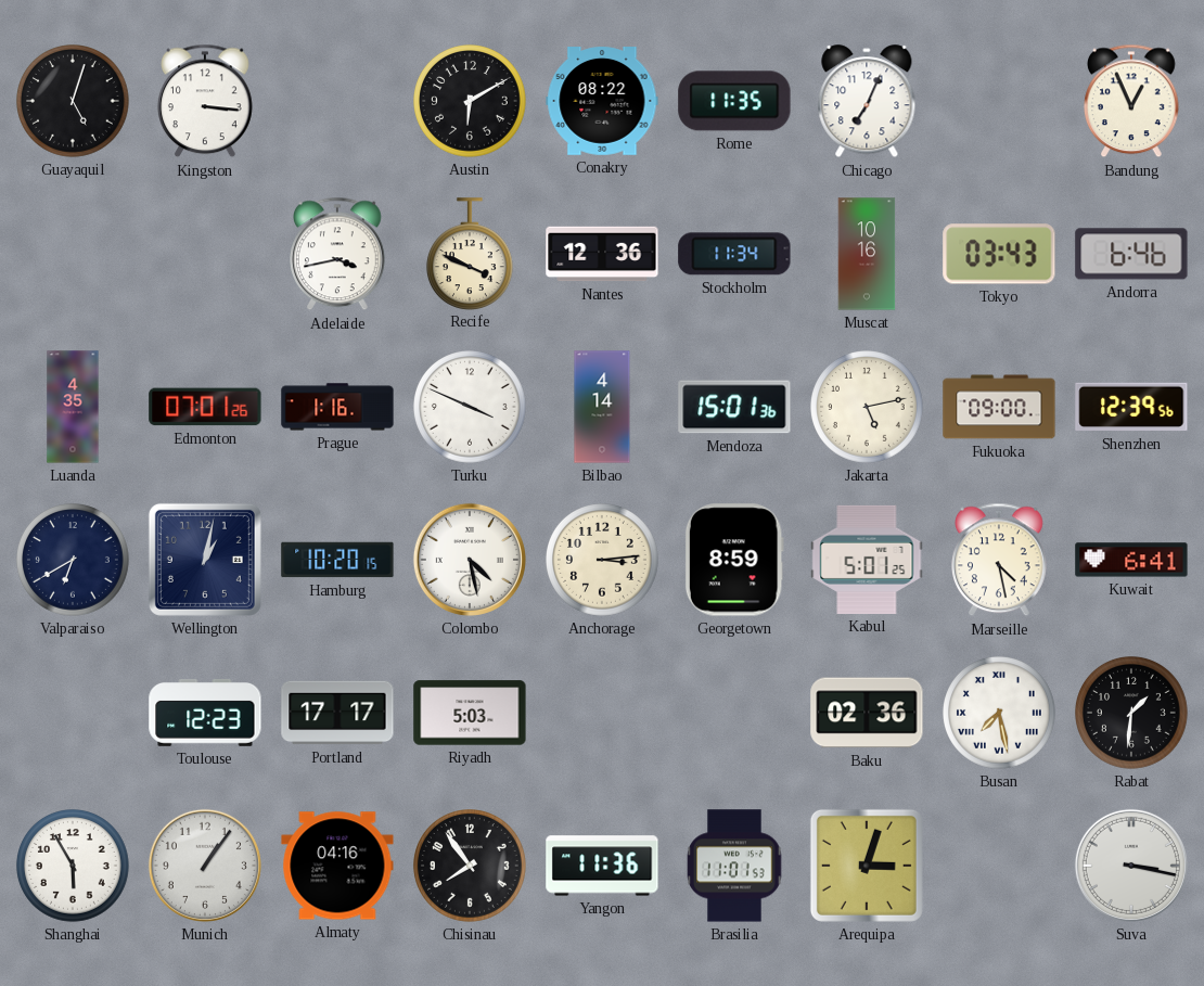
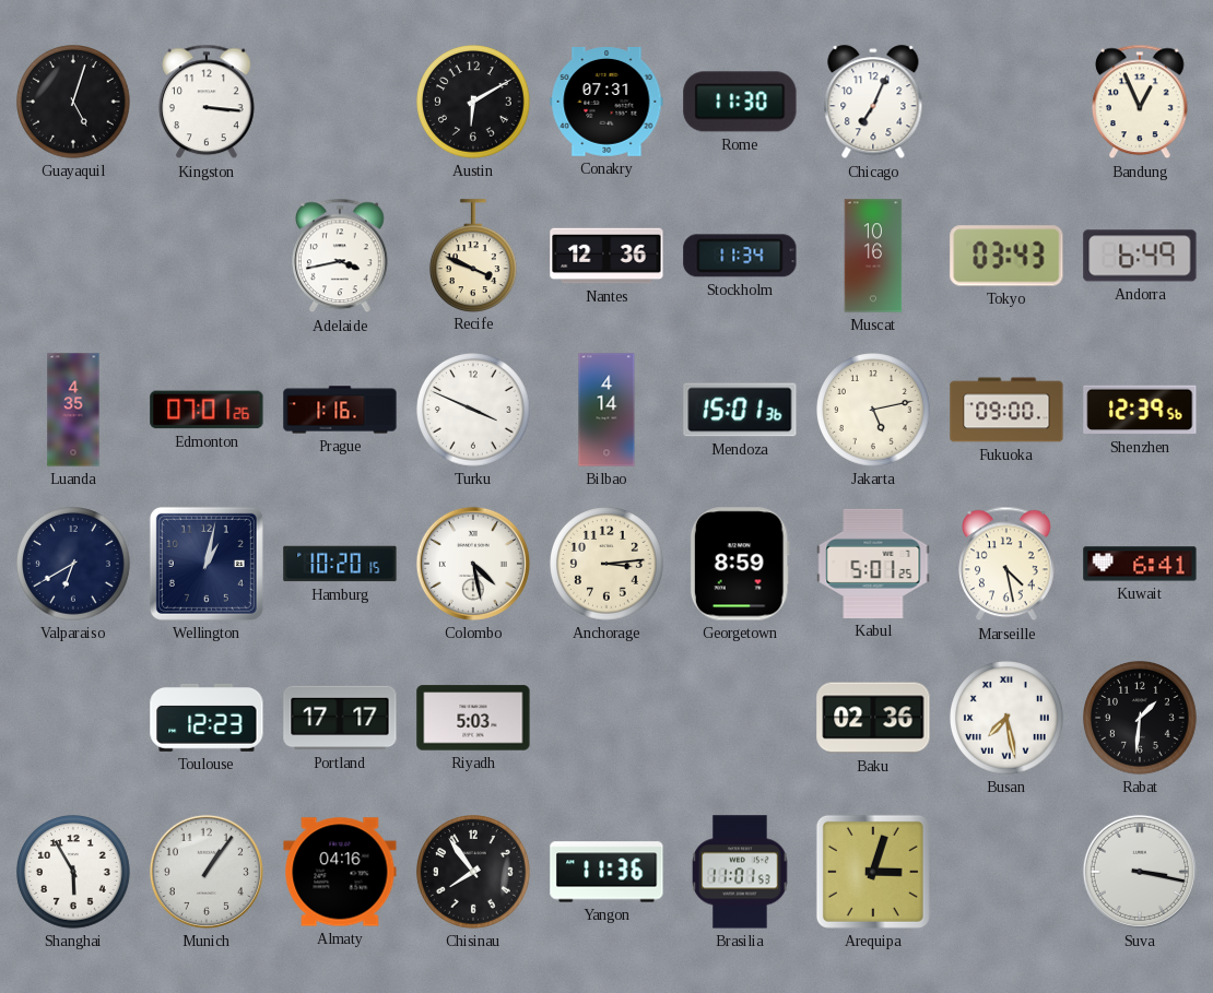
Conakry: 08:22 -> 07:31
Rome: 11:35 -> 11:30
Andorra: 6:46 -> 6:49
